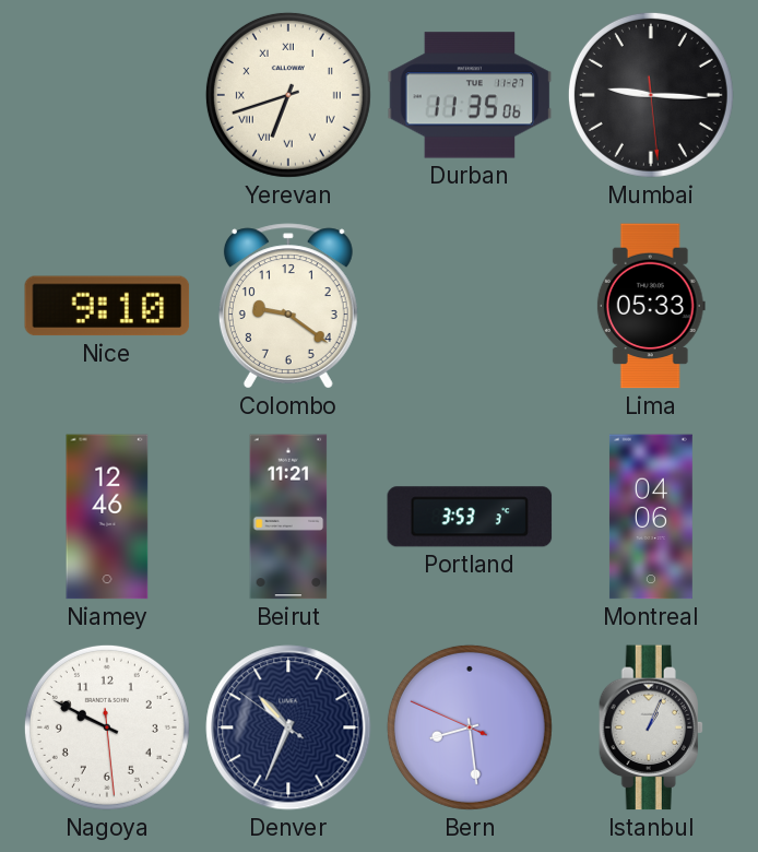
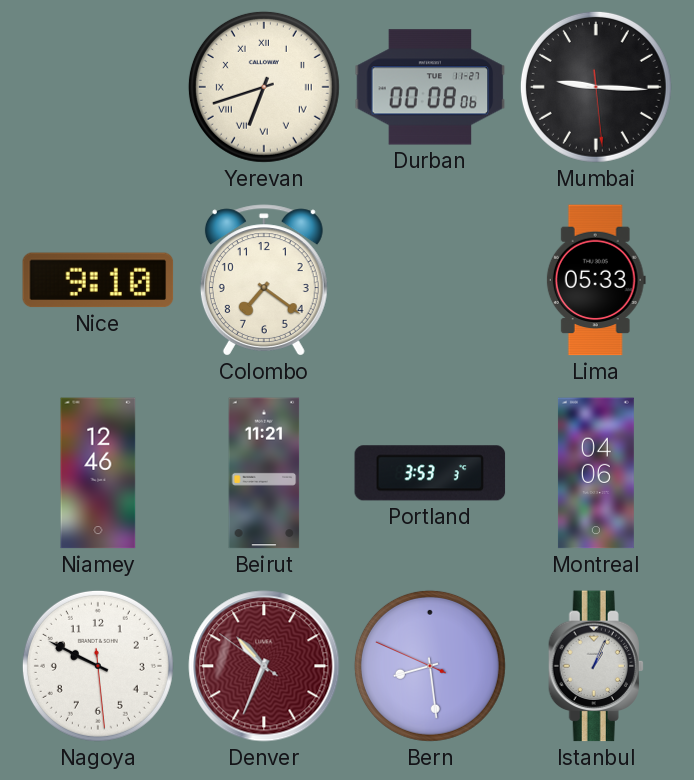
Durban: 11:35 -> 00:08
Colombo: 9:21 -> 7:21
Denver dial: navy -> burgundy
